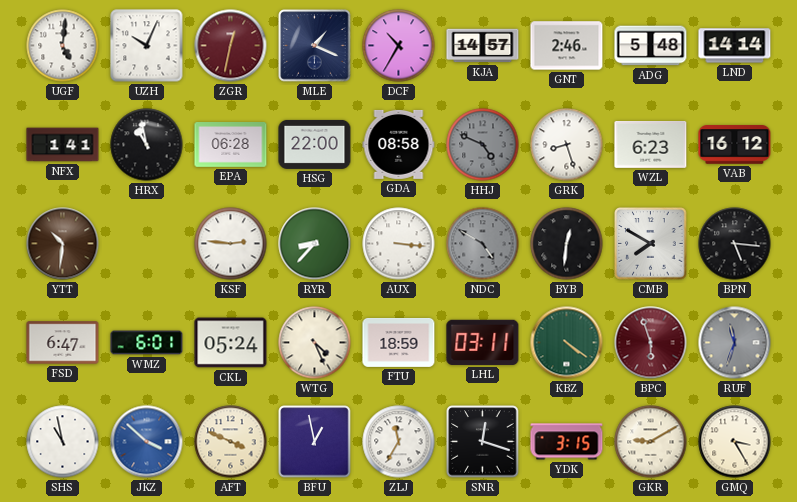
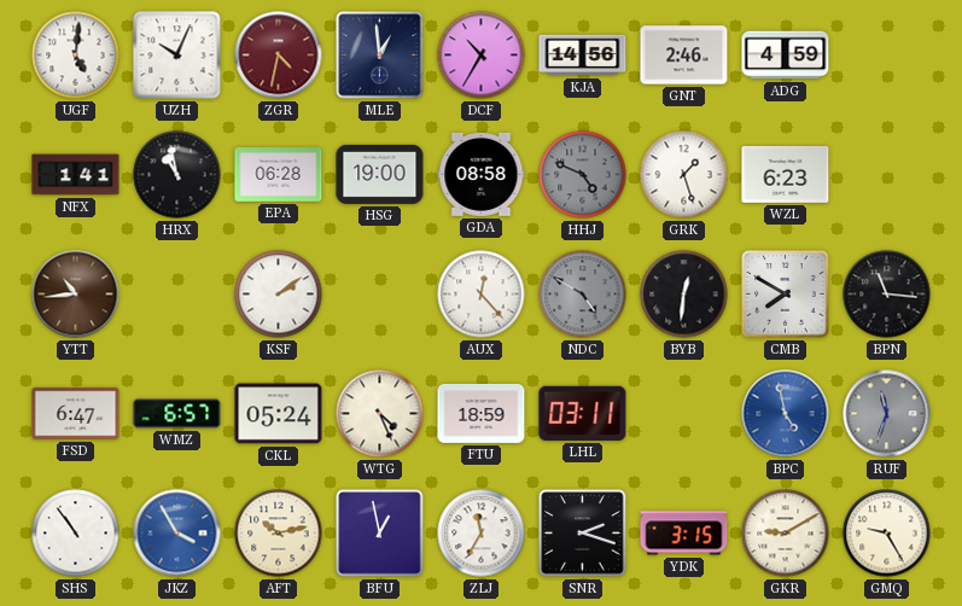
ZGR: 12:32 -> 4:32
MLE: 1:19 -> 12:59
KJA: 14:57 -> 14:56
ADG: 5:48 -> 4:59
LND: 14:14 -> none
HSG: 22:00 -> 19:00
GRK: 8:27 -> 1:27
VAB: 16:12 -> none
YTT: 10:31 -> 10:44
KSF: 2:46 -> 2:09
RYR: 8:37 -> none
AUX: 3:16 -> 12:23
BPN: 5:16 -> 11:16
WMZ: 6:01 -> 6:57
KBZ: 4:21 -> none
BPC: 5:57 -> 4:58
BPC dial: burgundy -> blue
SHS: 10:58 -> 10:54
JKZ: 3:52 -> 3:55
AFT: 3:49 -> 10:13
SNR: 12:18 -> 2:18
GMQ: 3:25 -> 9:25
